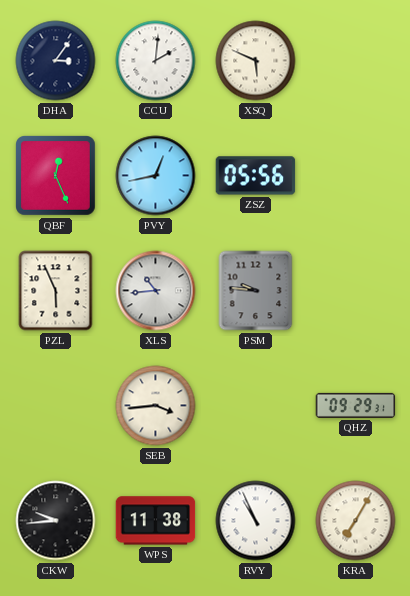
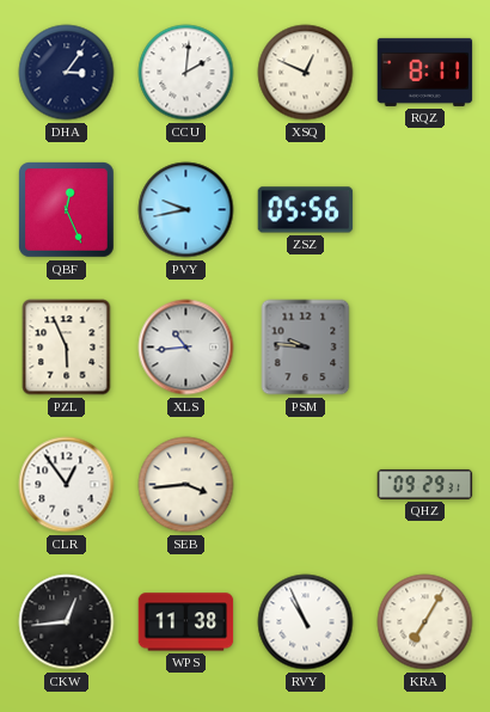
XSQ: 5:49 -> 12:49
RQZ: none -> 8:11
PVY: 12:43 -> 9:43
CLR: none -> 12:54
CKW: 9:44 -> 12:44
